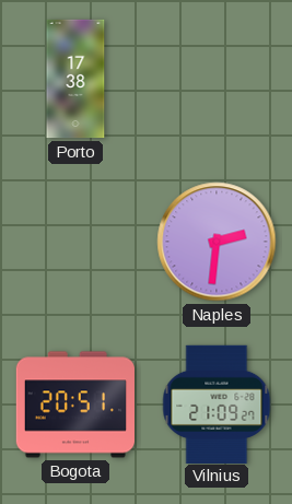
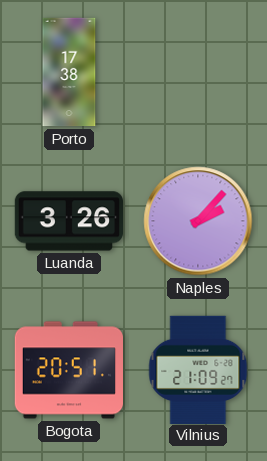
Luanda: none -> 3:26
Naples: 2:31 -> 2:07
